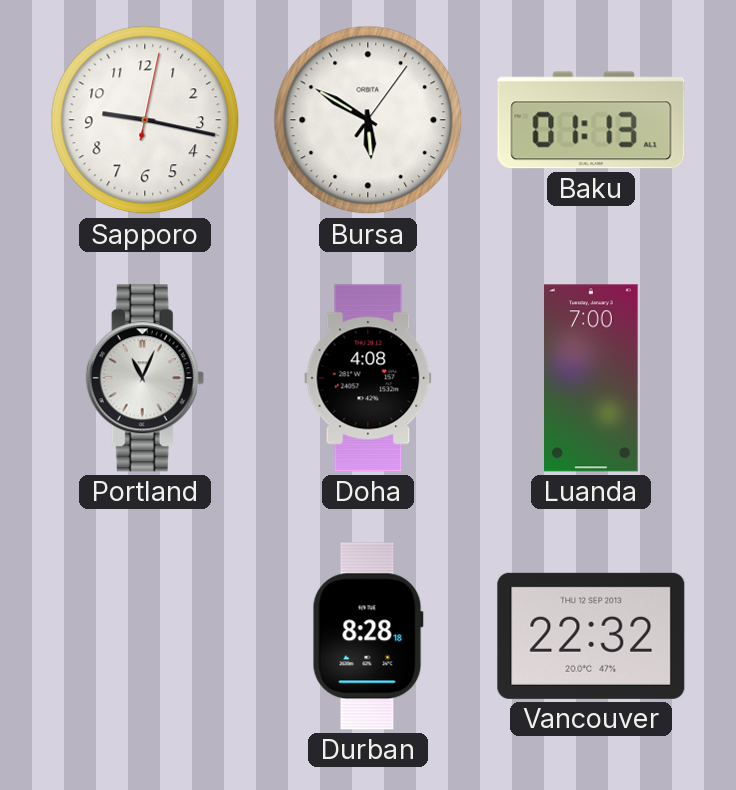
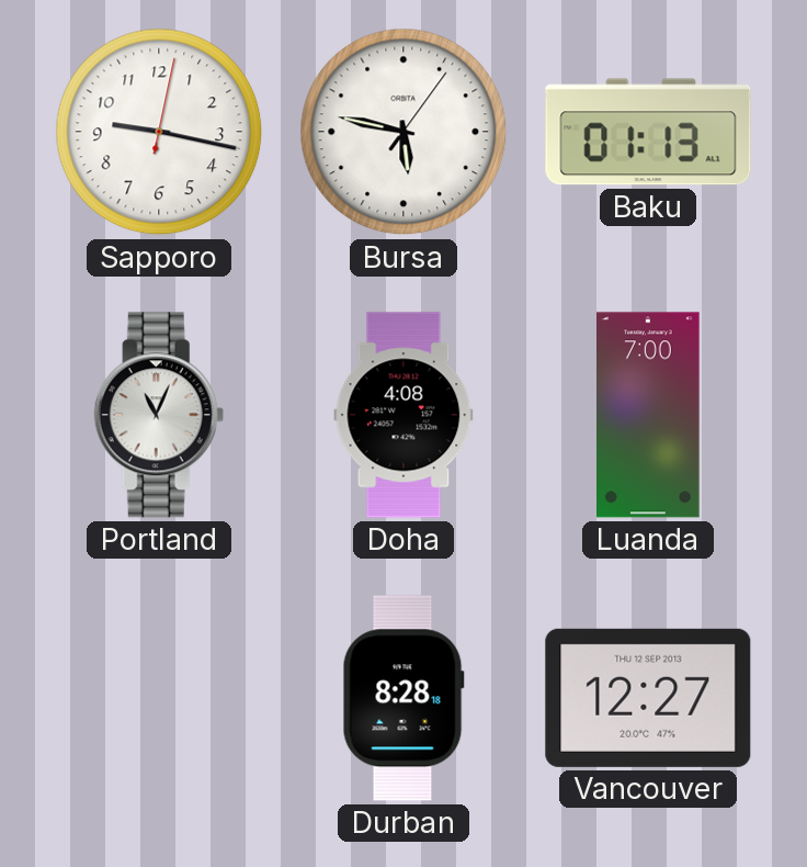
Bursa: 5:50 -> 5:47
Vancouver: 22:32 -> 12:27
